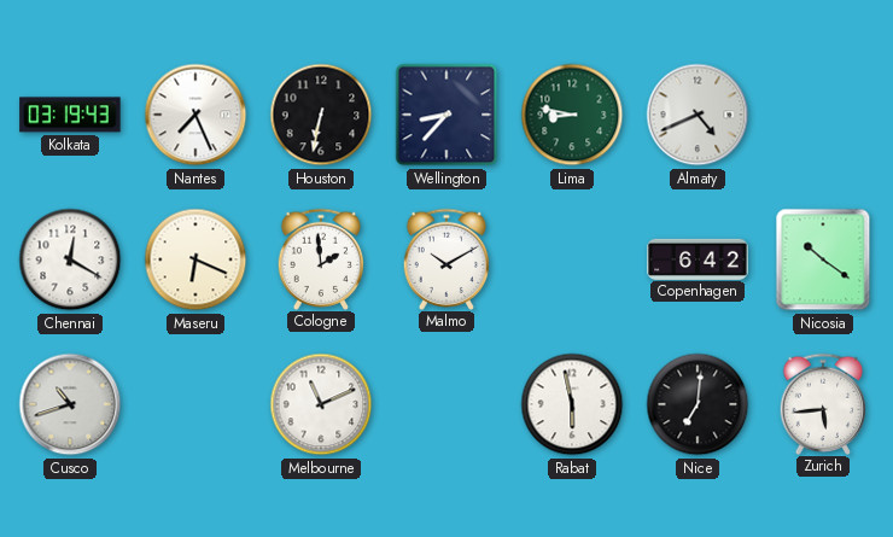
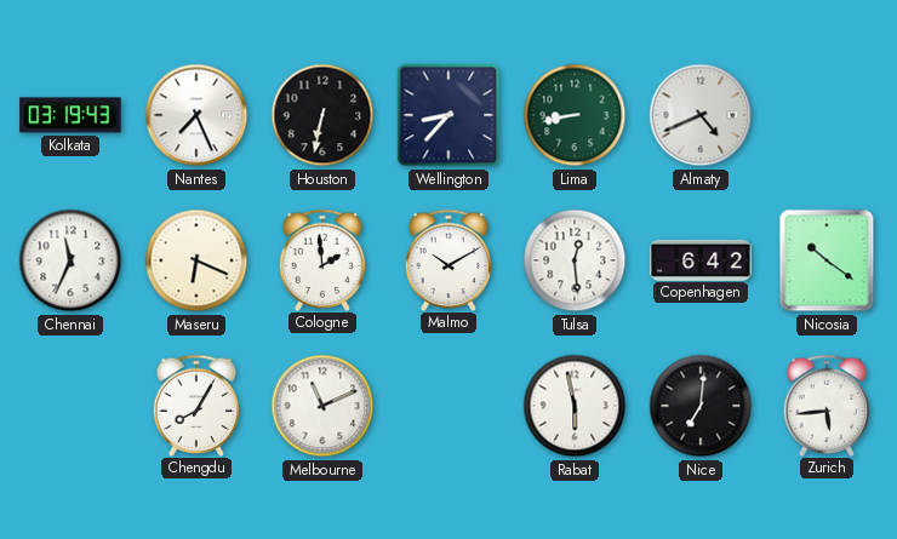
Lima: 8:47 -> 8:43
Chennai: 12:20 -> 11:34
Tulsa: none -> 12:29
Cusco: 10:42 -> none
Chengdu: none -> 8:05
